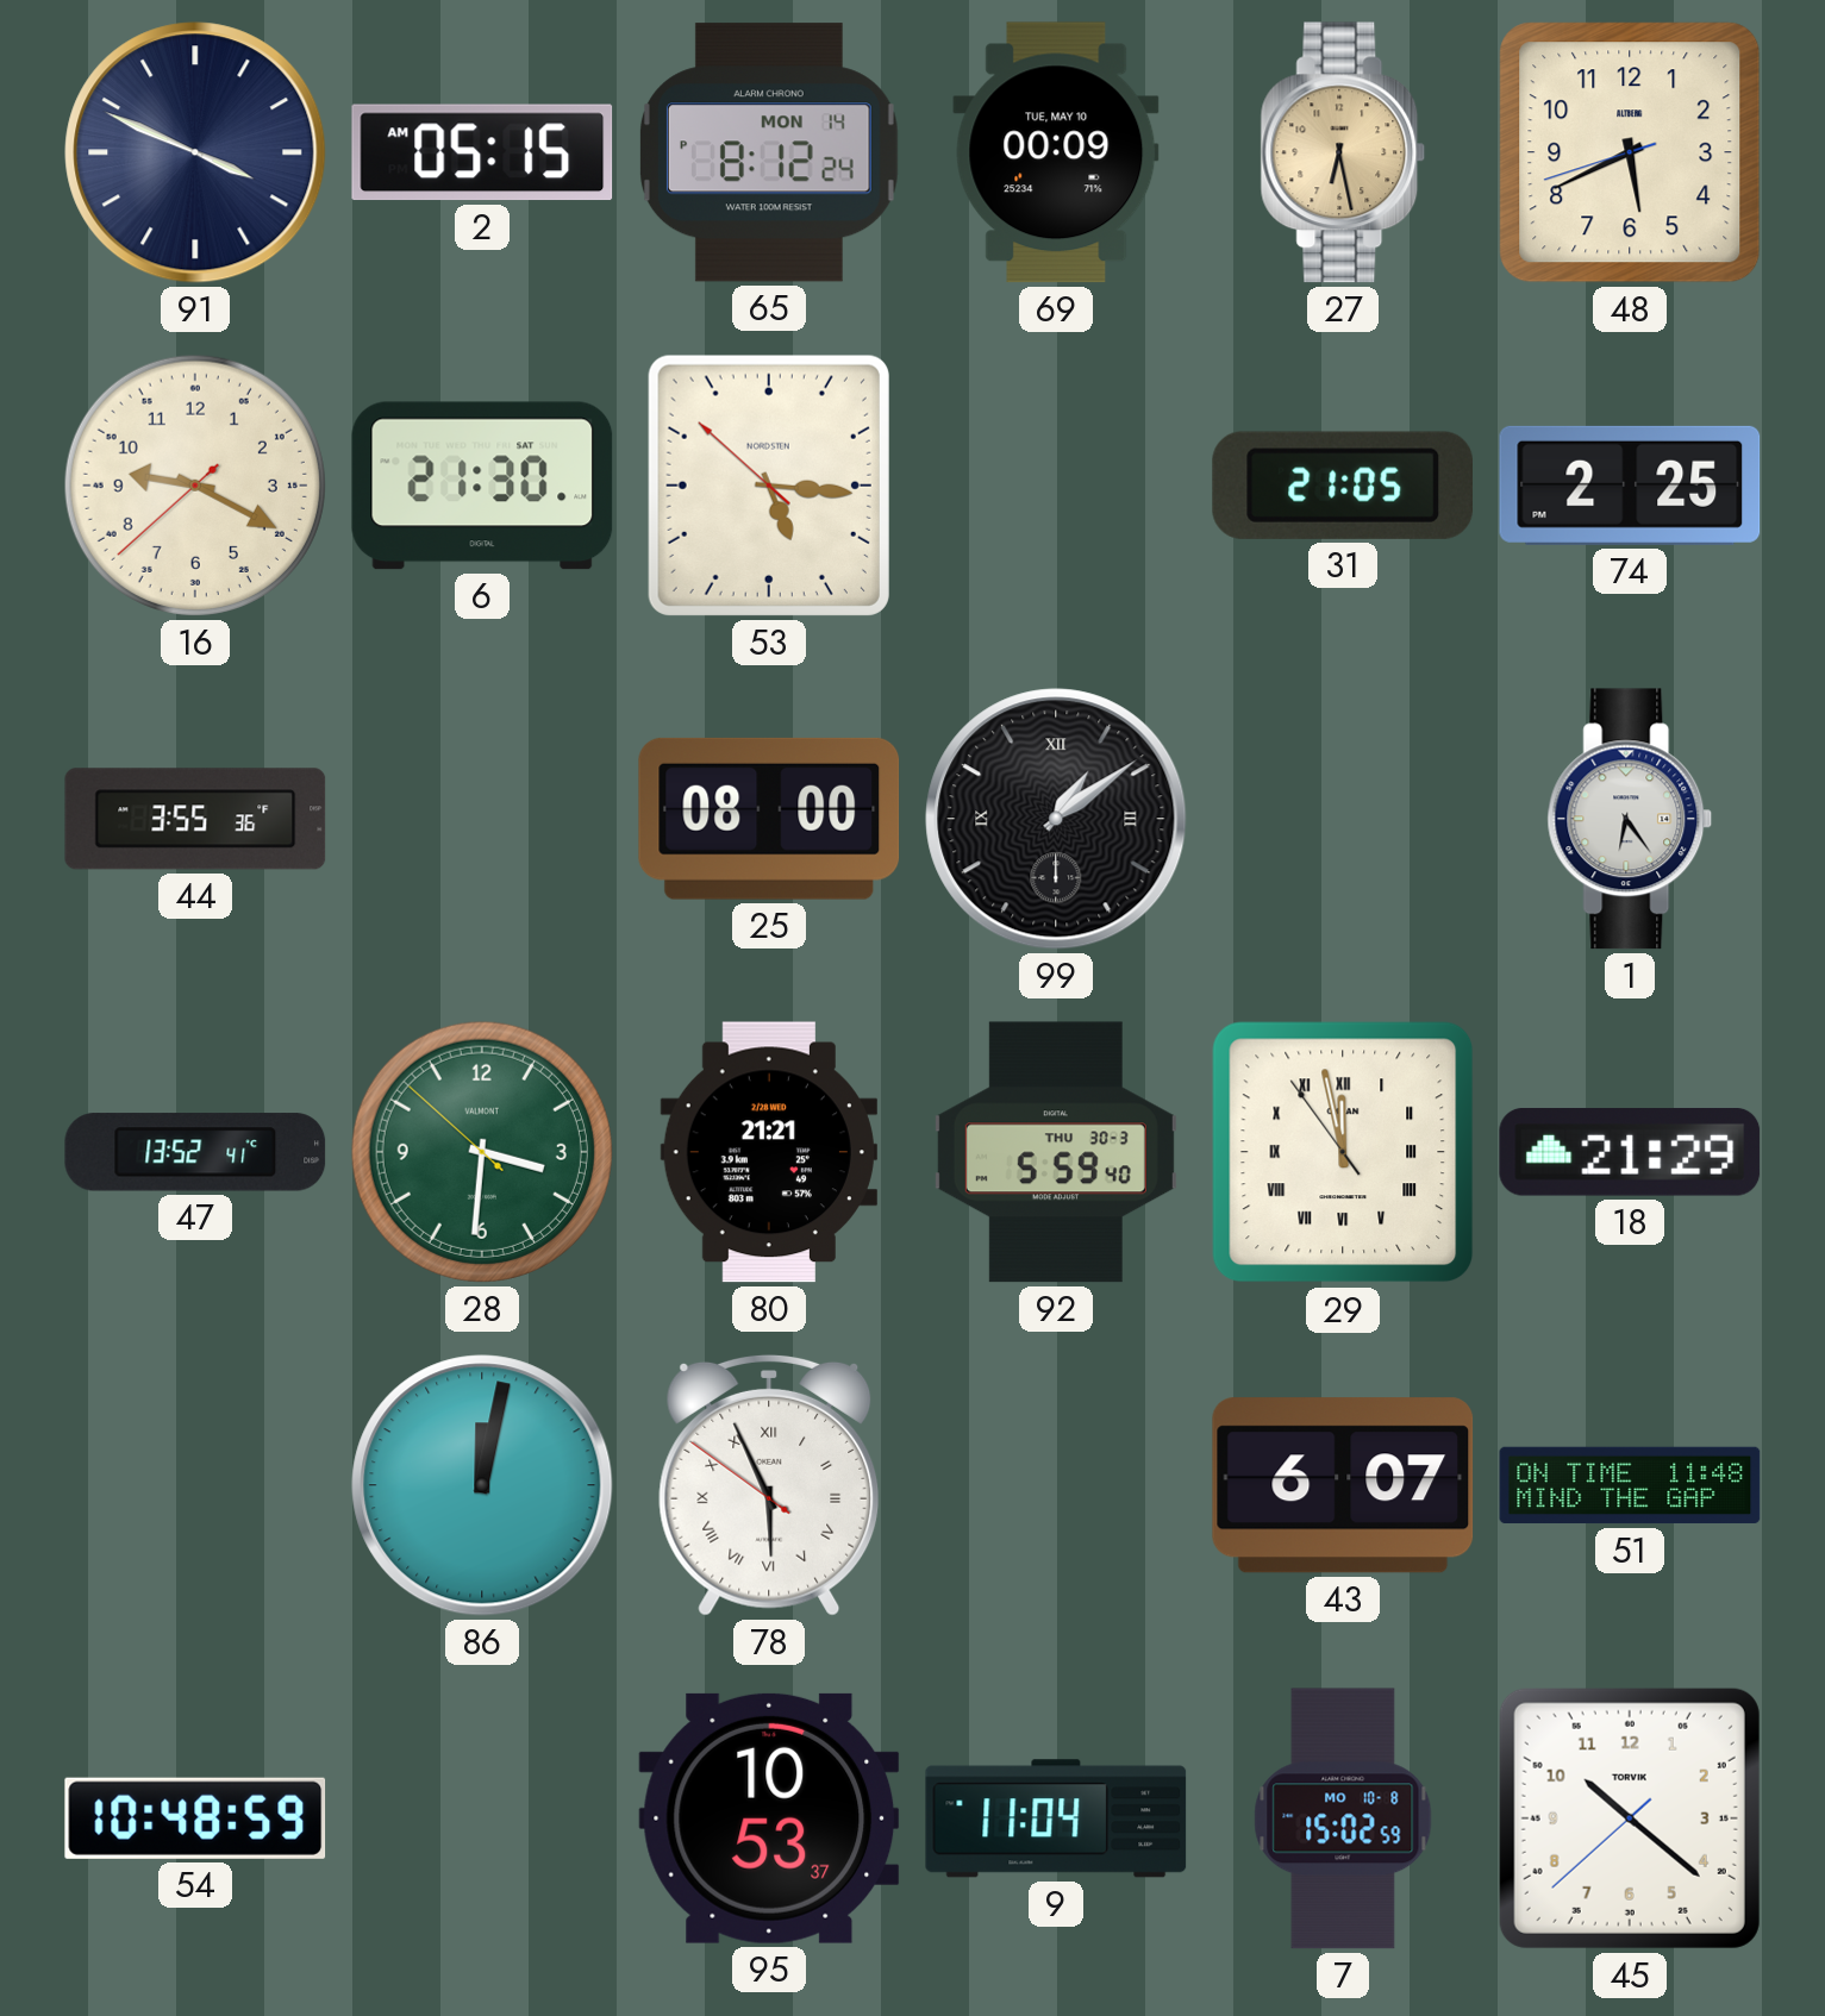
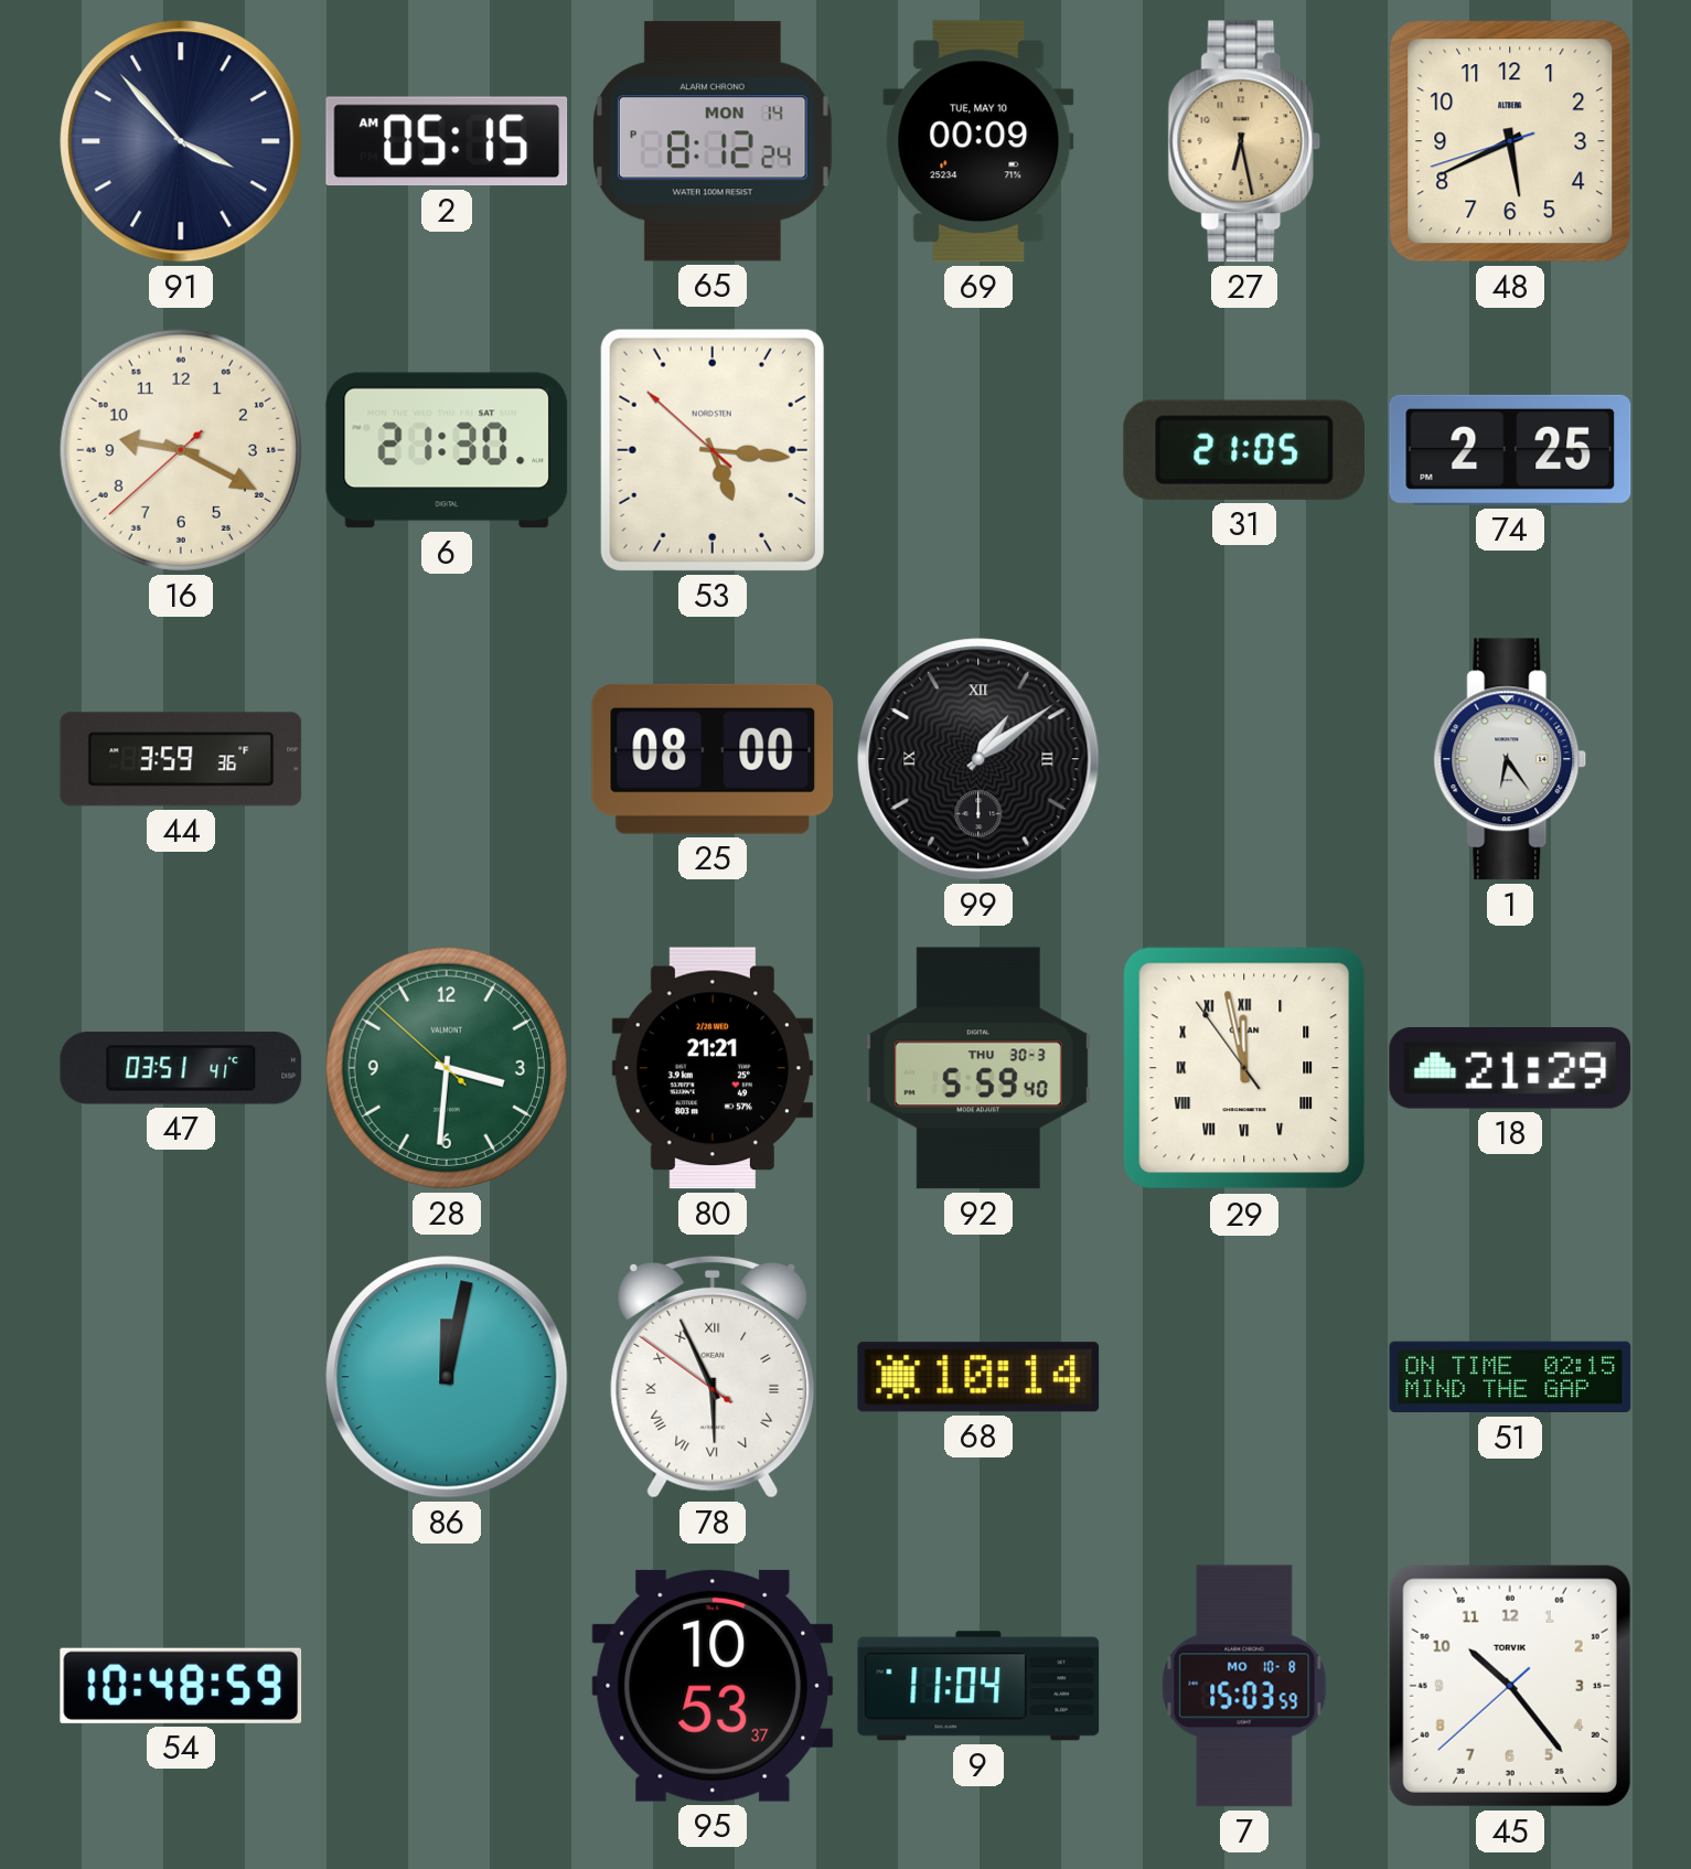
91: 3:49 -> 3:53
44: 3:55 -> 3:59
47: 13:52 -> 03:51
68: none -> 10:14
43: 6:07 -> none
51: 11:48 -> 02:15
7: 15:02 -> 15:03
45: 10:21 -> 10:23
